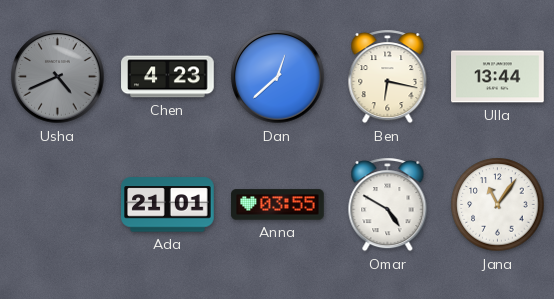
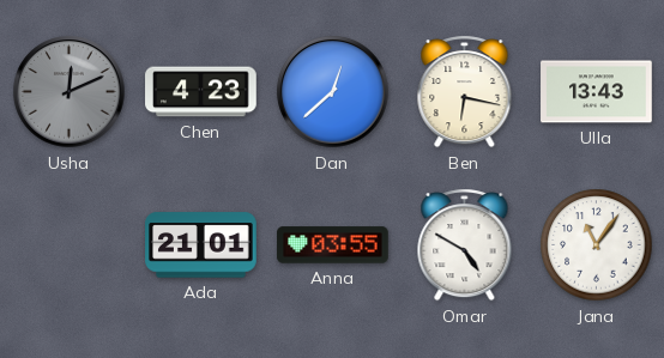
Usha: 4:41 -> 12:11
Ulla: 13:44 -> 13:43
